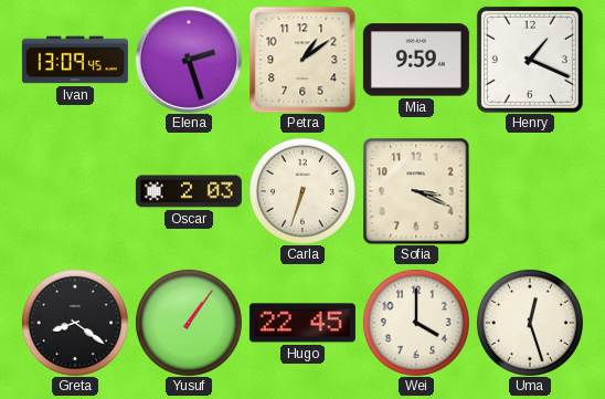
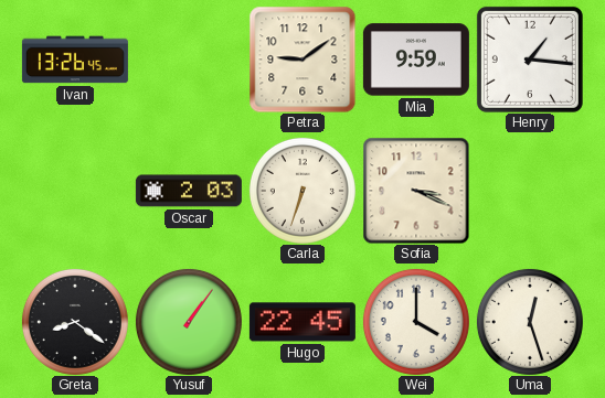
Ivan: 13:09 -> 13:26
Elena: 2:27 -> none
Petra: 1:09 -> 9:09
Henry: 1:19 -> 1:16
